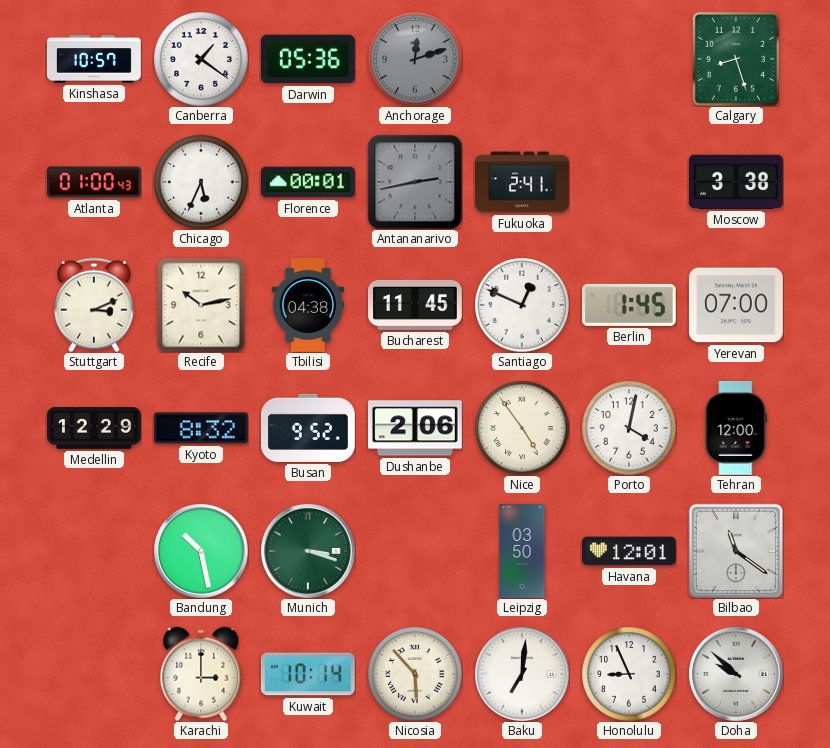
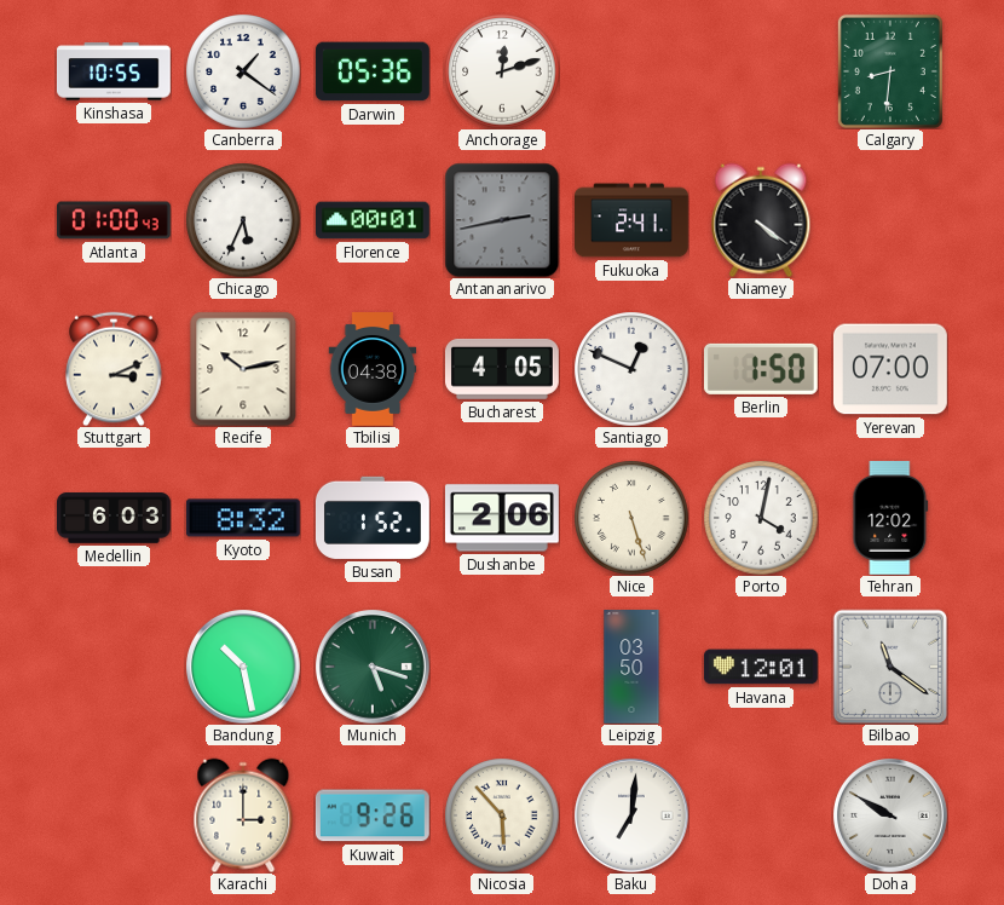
Kinshasa: 10:57 -> 10:55
Anchorage dial: grey -> white
Calgary: 8:27 -> 8:31
Niamey: none -> 4:21
Moscow: 3:38 -> none
Bucharest: 11:45 -> 4:05
Berlin: 1:45 -> 1:50
Medellin: 12:29 -> 6:03
Busan: 9:52 -> 1:52
Nice: 4:54 -> 5:27
Tehran: 12:00 -> 12:02
Munich: 3:18 -> 5:18
Kuwait: 10:14 -> 9:26
Honolulu: 8:56 -> none
Doha: 9:52 -> 9:50
